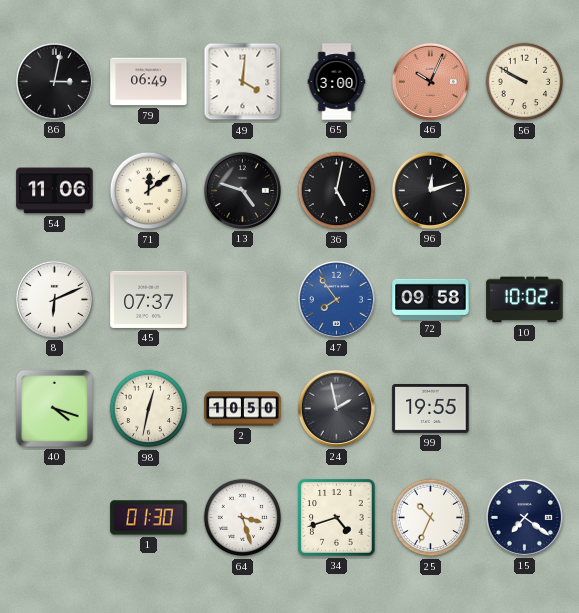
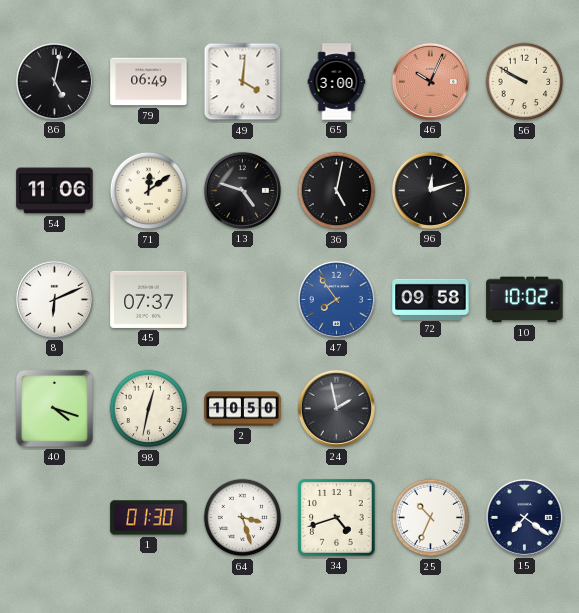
86: 3:02 -> 5:02
99: 19:55 -> none
